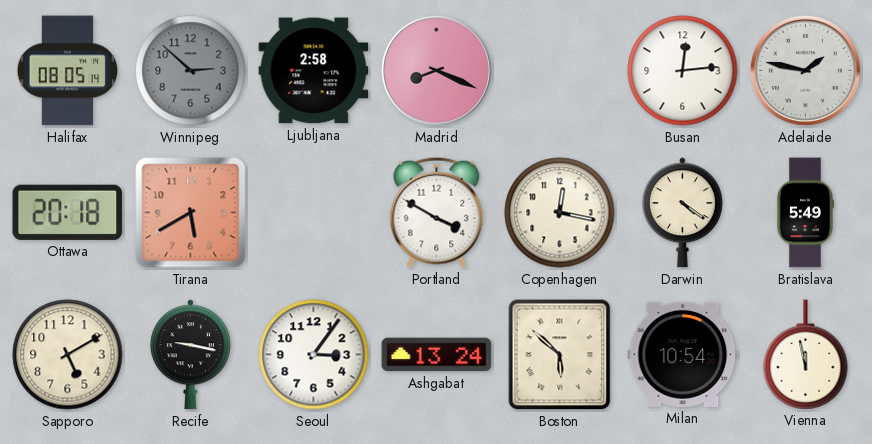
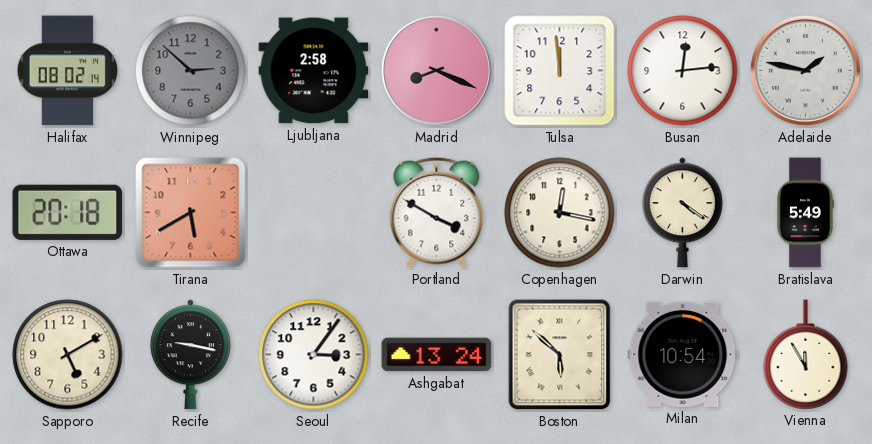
Halifax: 08:05 -> 08:02
Tulsa: none -> 11:59
Vienna: 11:58 -> 11:55
